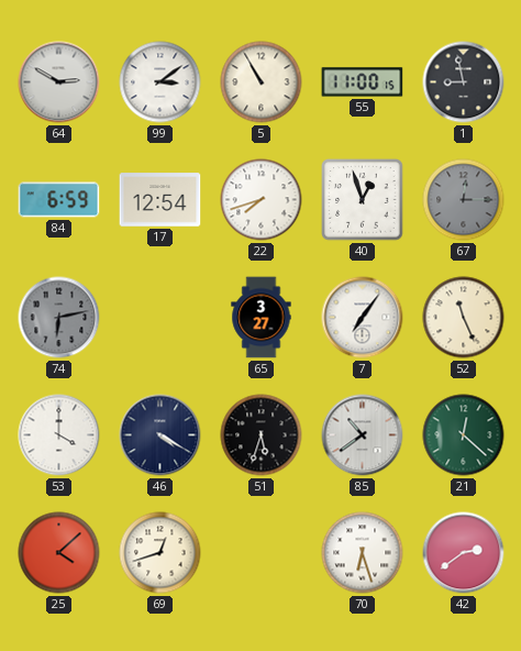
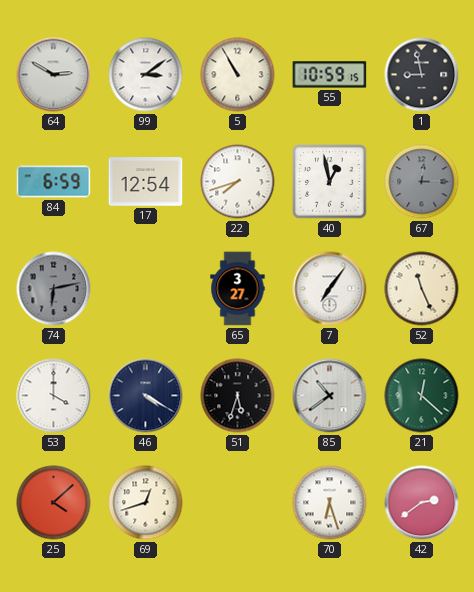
55: 11:00 -> 10:59
40: 12:57 -> 12:58
